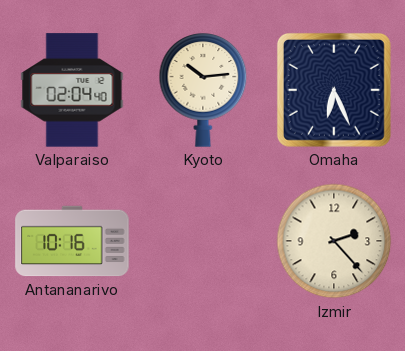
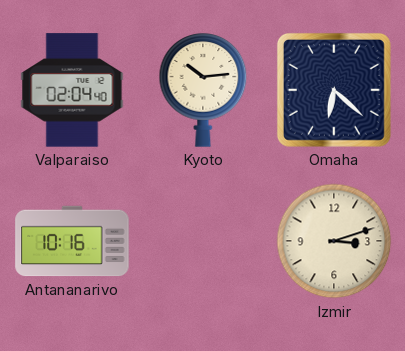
Omaha: 6:26 -> 6:22
Izmir: 2:23 -> 3:12
